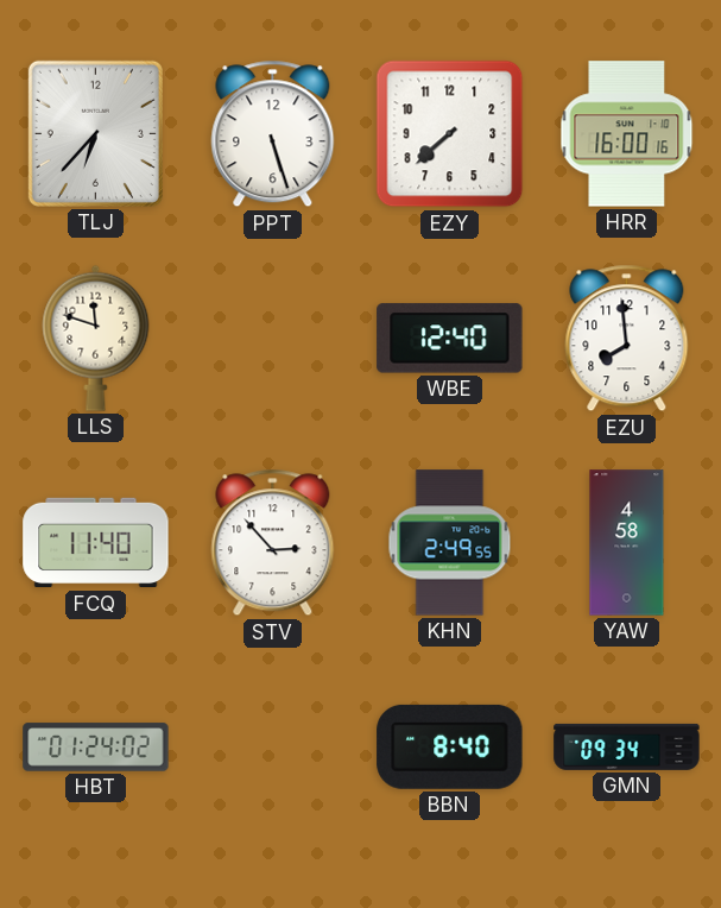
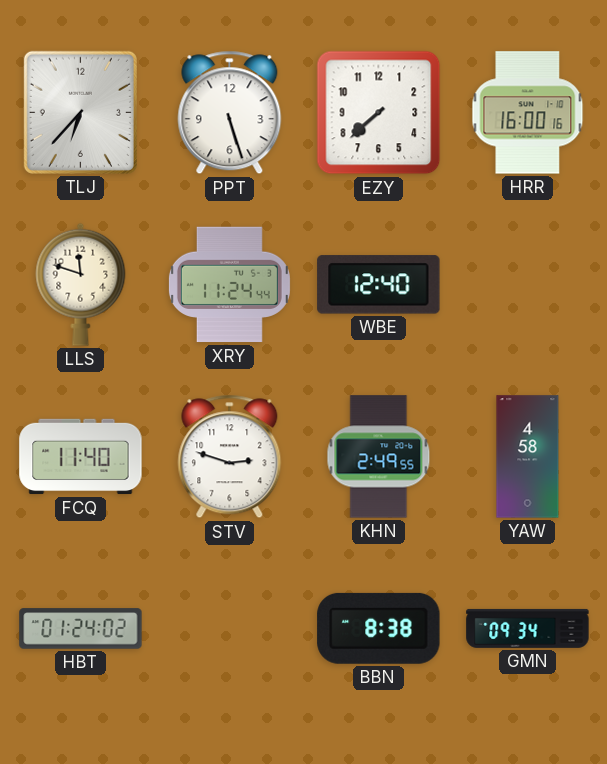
XRY: none -> 11:24
EZU: 7:59 -> none
STV: 2:53 -> 2:48
BBN: 8:40 -> 8:38
